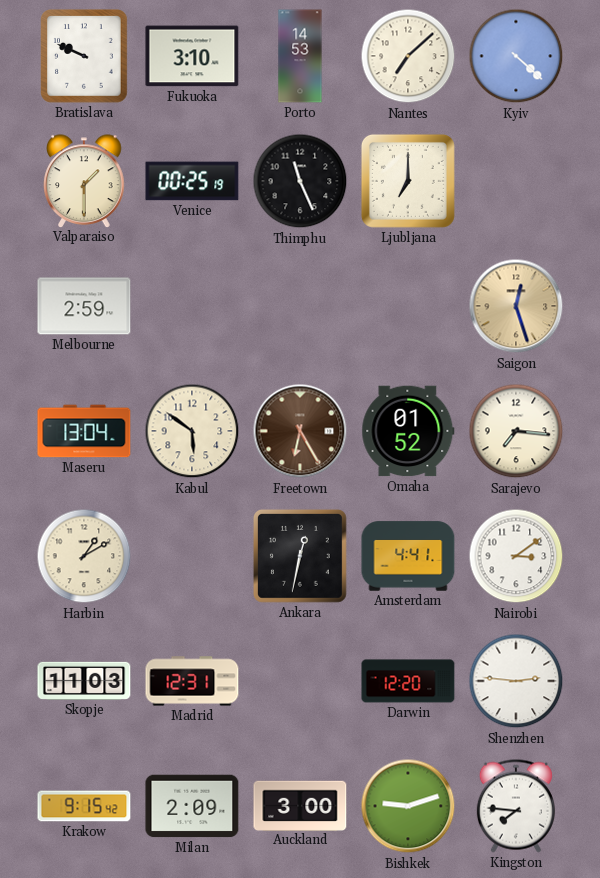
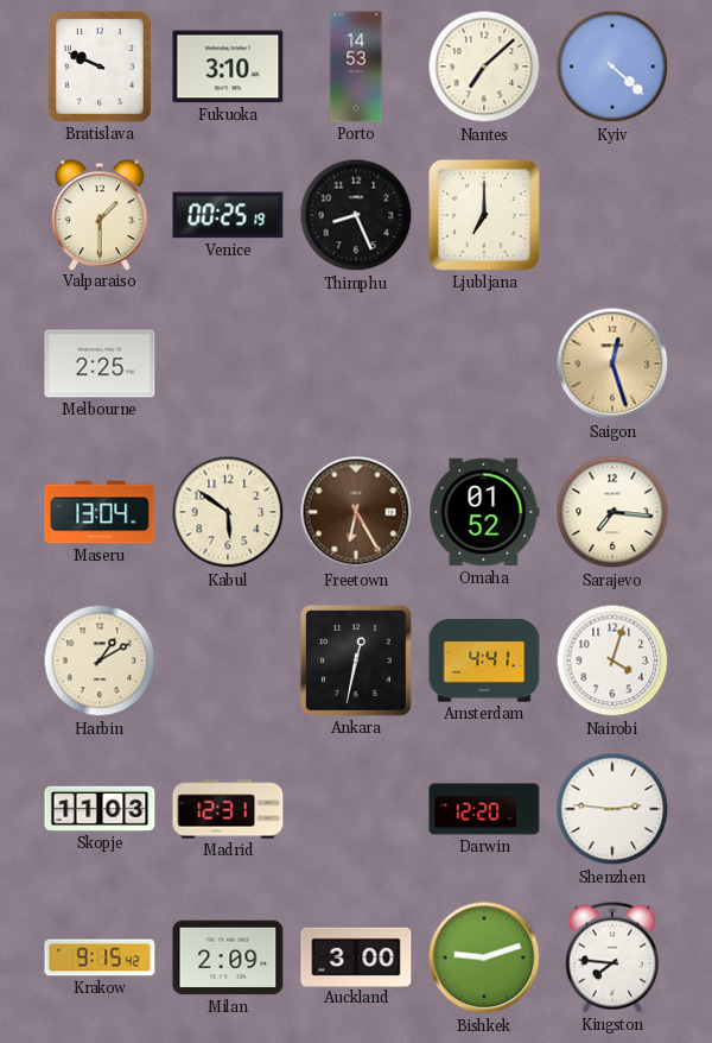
Thimphu: 11:26 -> 8:26
Melbourne: 2:59 -> 2:25
Nairobi: 3:09 -> 4:03
